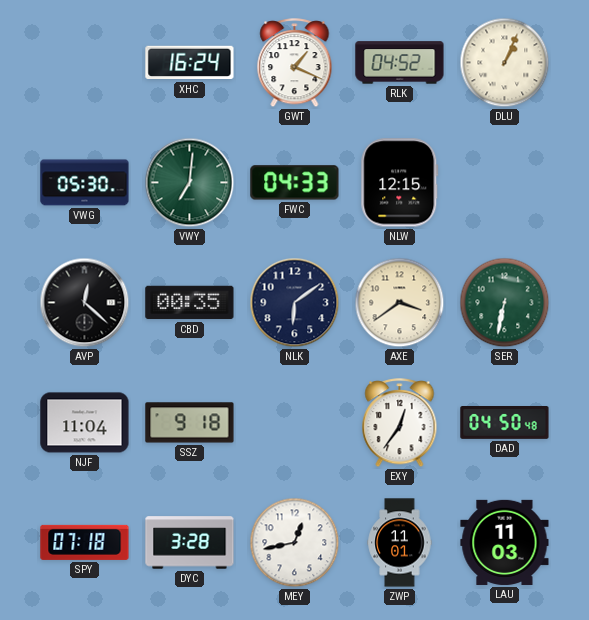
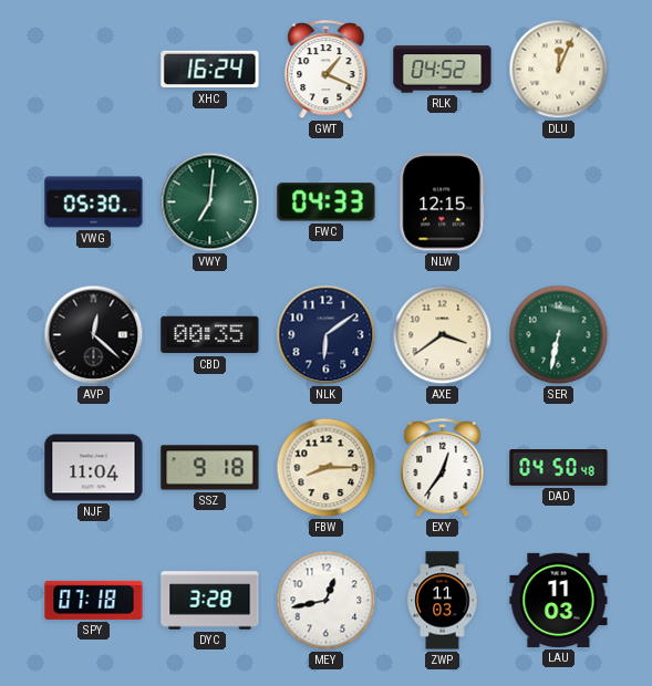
DLU: 1:04 -> 12:04
FBW: none -> 8:15
ZWP: 11:01 -> 11:03
